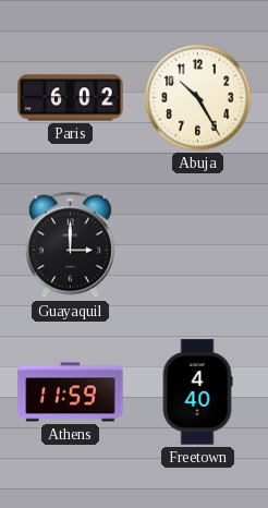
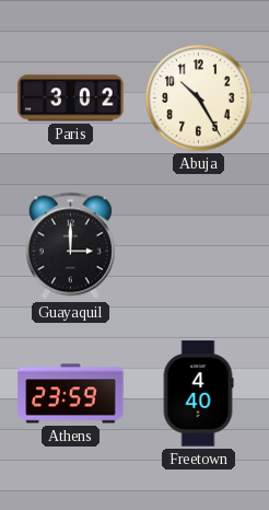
Paris: 6:02 -> 3:02
Athens: 11:59 -> 23:59
